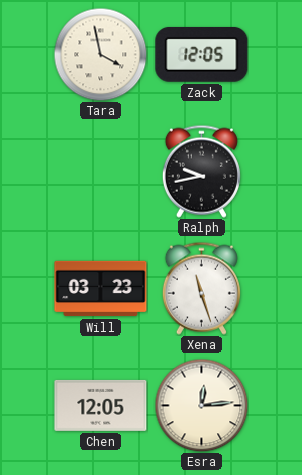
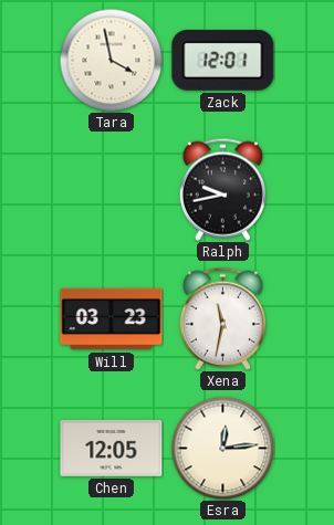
Zack: 12:05 -> 12:01
Xena: 11:27 -> 11:32
